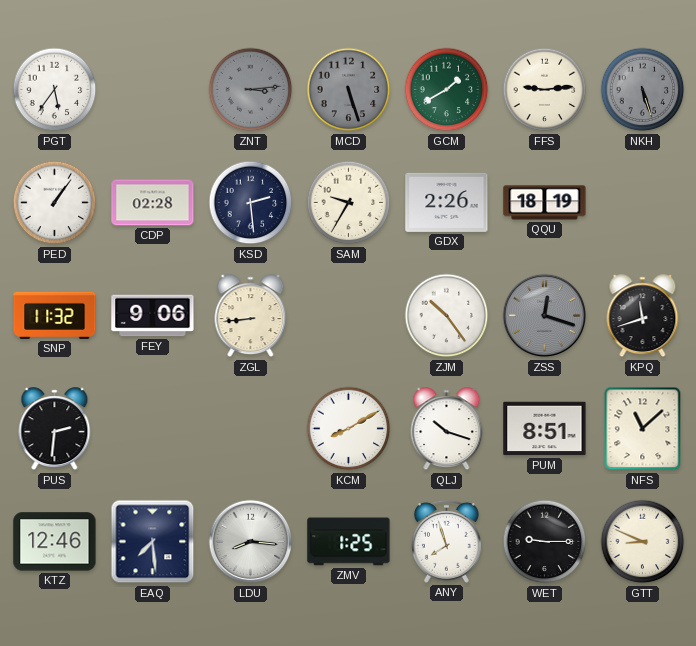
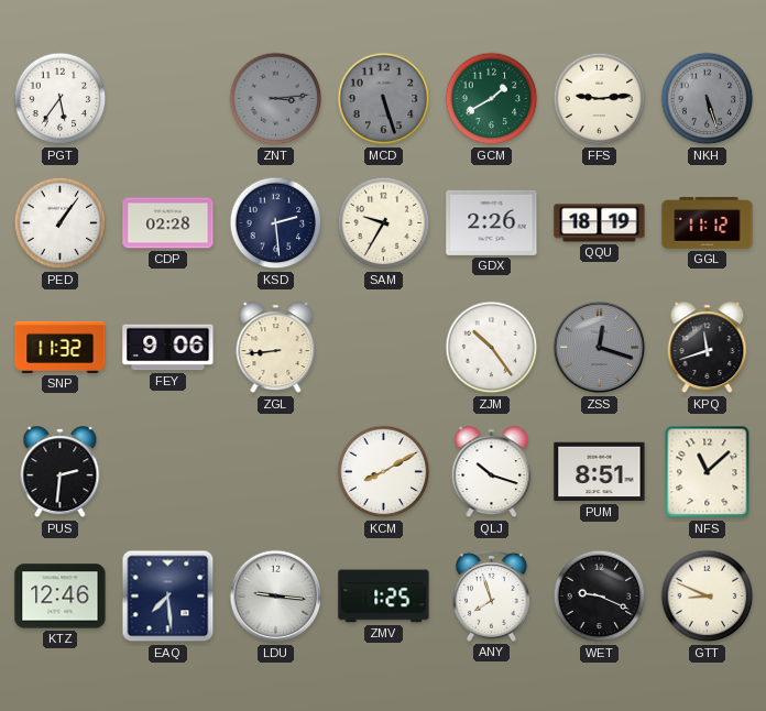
GGL: none -> 11:12
LDU: 8:16 -> 9:16
WET: 9:15 -> 9:19
